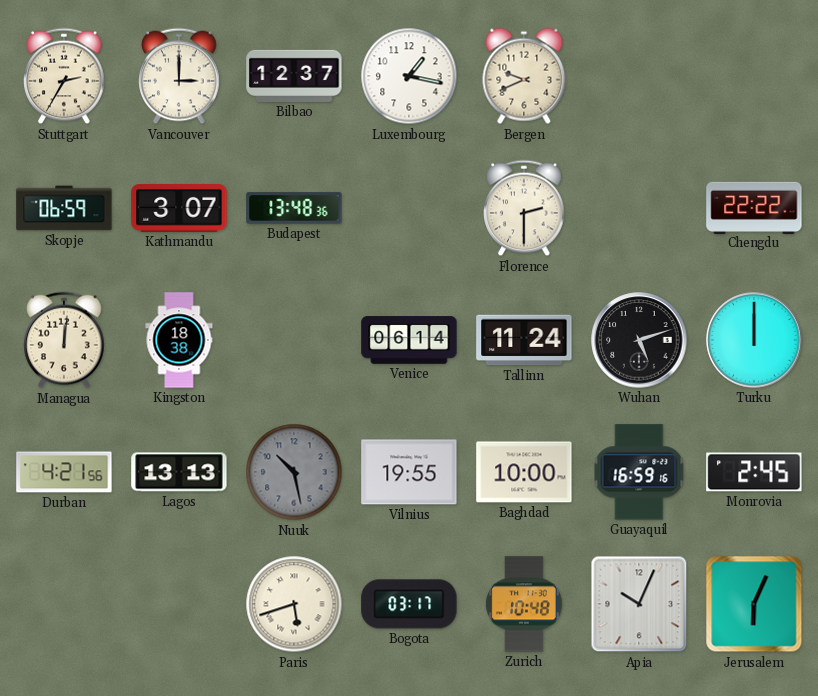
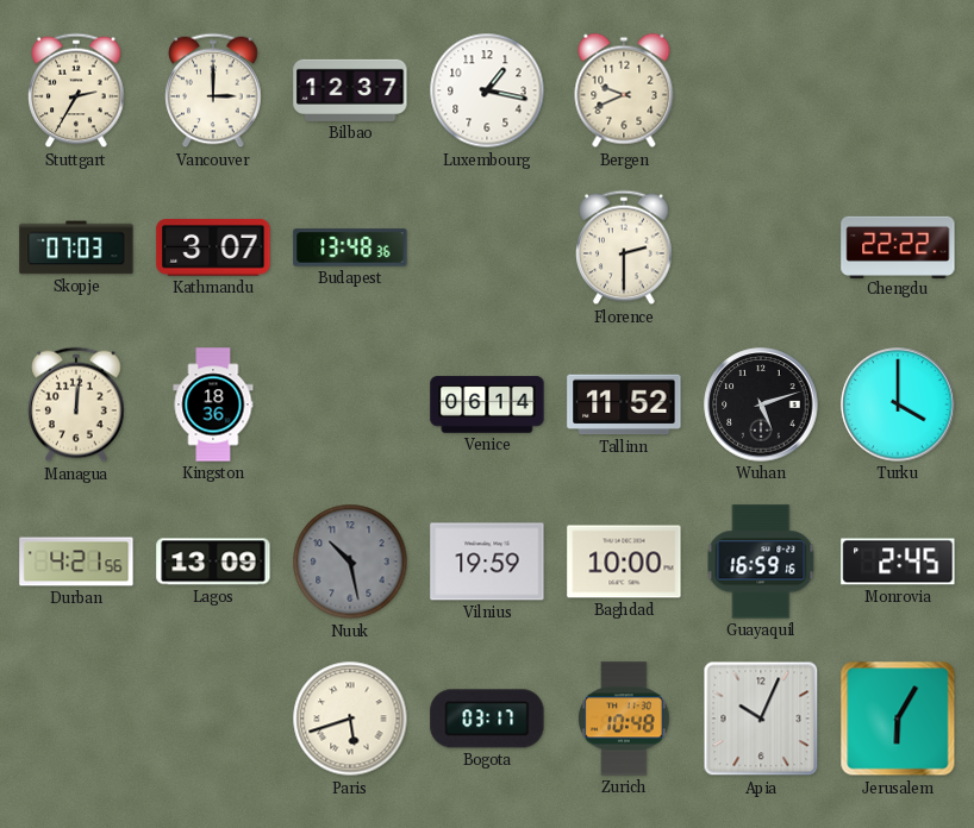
Skopje: 06:59 -> 07:03
Kingston: 18:38 -> 18:36
Tallinn: 11:24 -> 11:52
Turku: 12:00 -> 4:00
Lagos: 13:13 -> 13:09
Vilnius: 19:55 -> 19:59
Jerusalem: 6:04 -> 6:05
